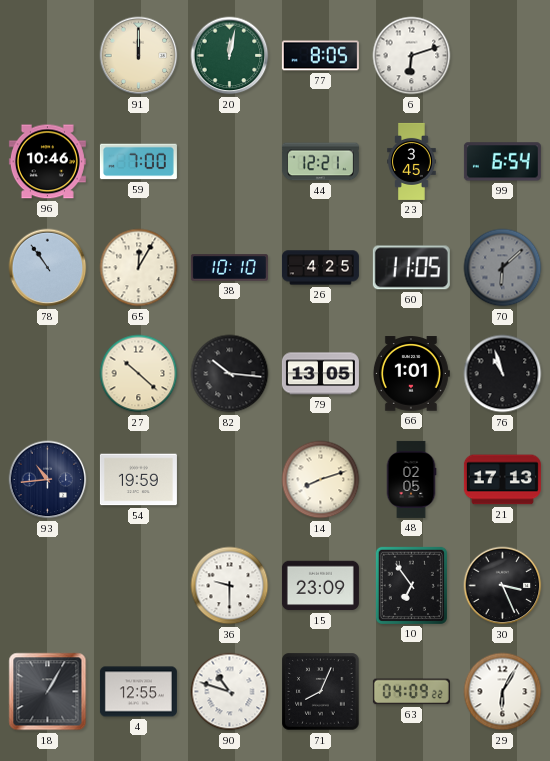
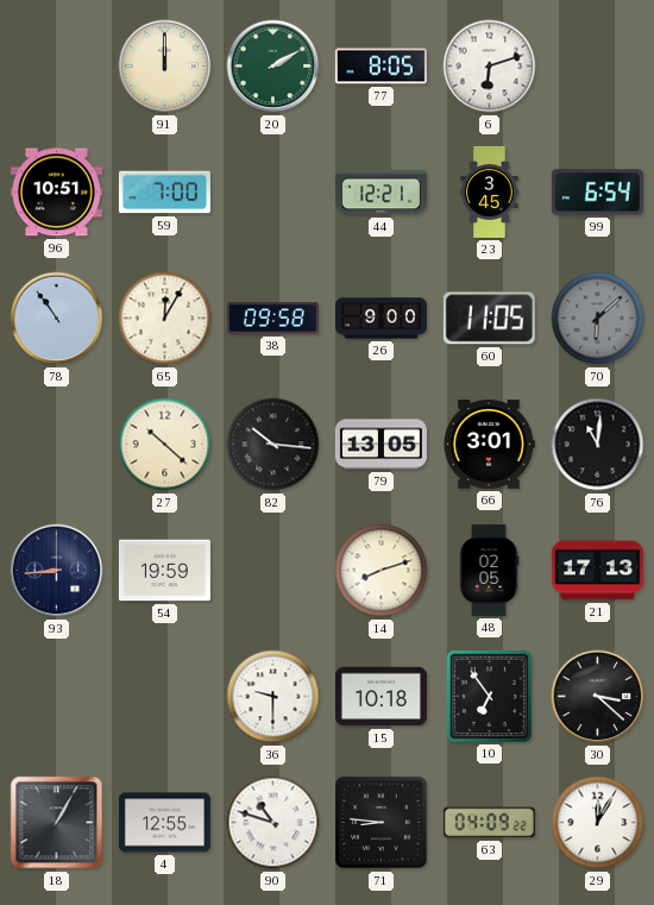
20: 12:02 -> 2:10
96: 10:46 -> 10:51
38: 10:10 -> 09:58
26: 4:25 -> 9:00
66: 1:01 -> 3:01
76: 10:57 -> 11:01
93: 10:44 -> 8:44
15: 23:09 -> 10:18
30: 3:26 -> 3:22
71: 8:04 -> 8:46
29: 6:05 -> 12:05
